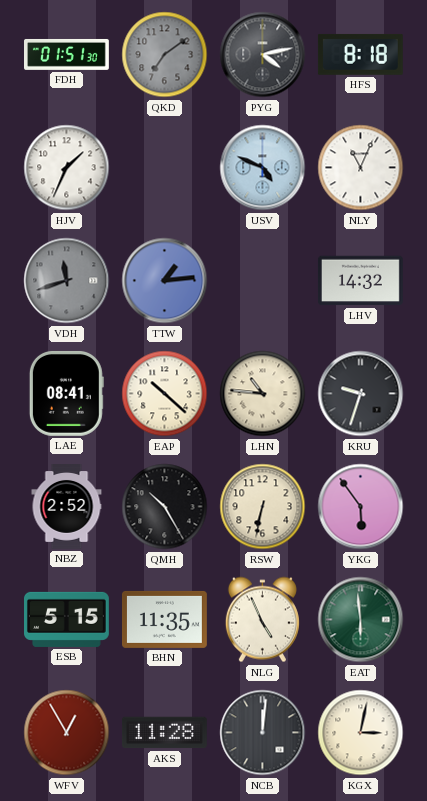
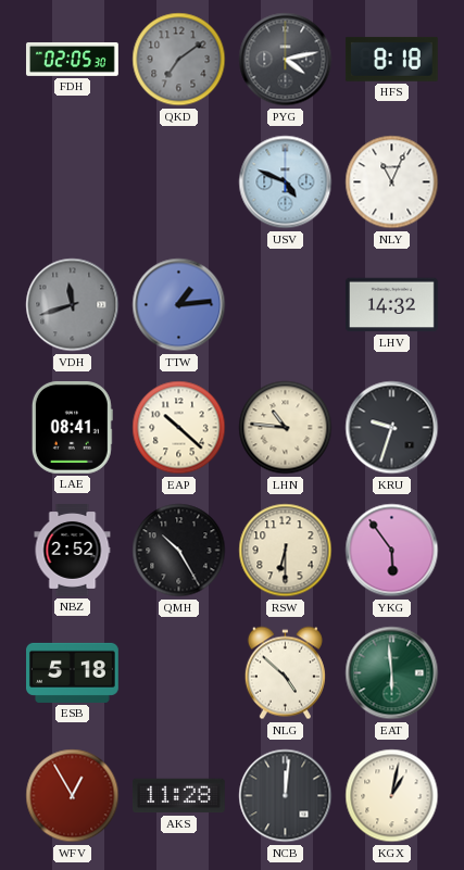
FDH: 01:51 -> 02:05
HJV: 1:34 -> none
RSW: 6:32 -> 6:30
ESB: 5:15 -> 5:18
BHN: 11:35 -> none
NLG: 4:56 -> 4:52
KGX: 3:02 -> 1:02
